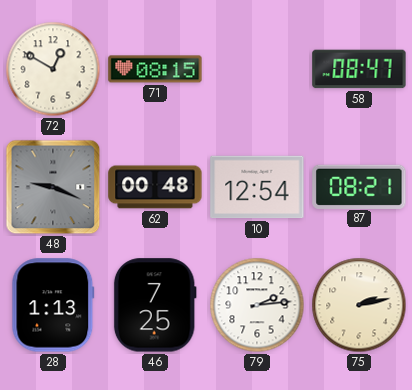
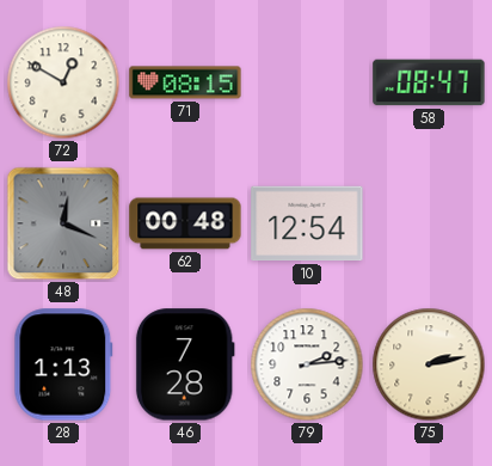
48: 9:19 -> 12:19
87: 08:21 -> none
46: 7:25 -> 7:28
